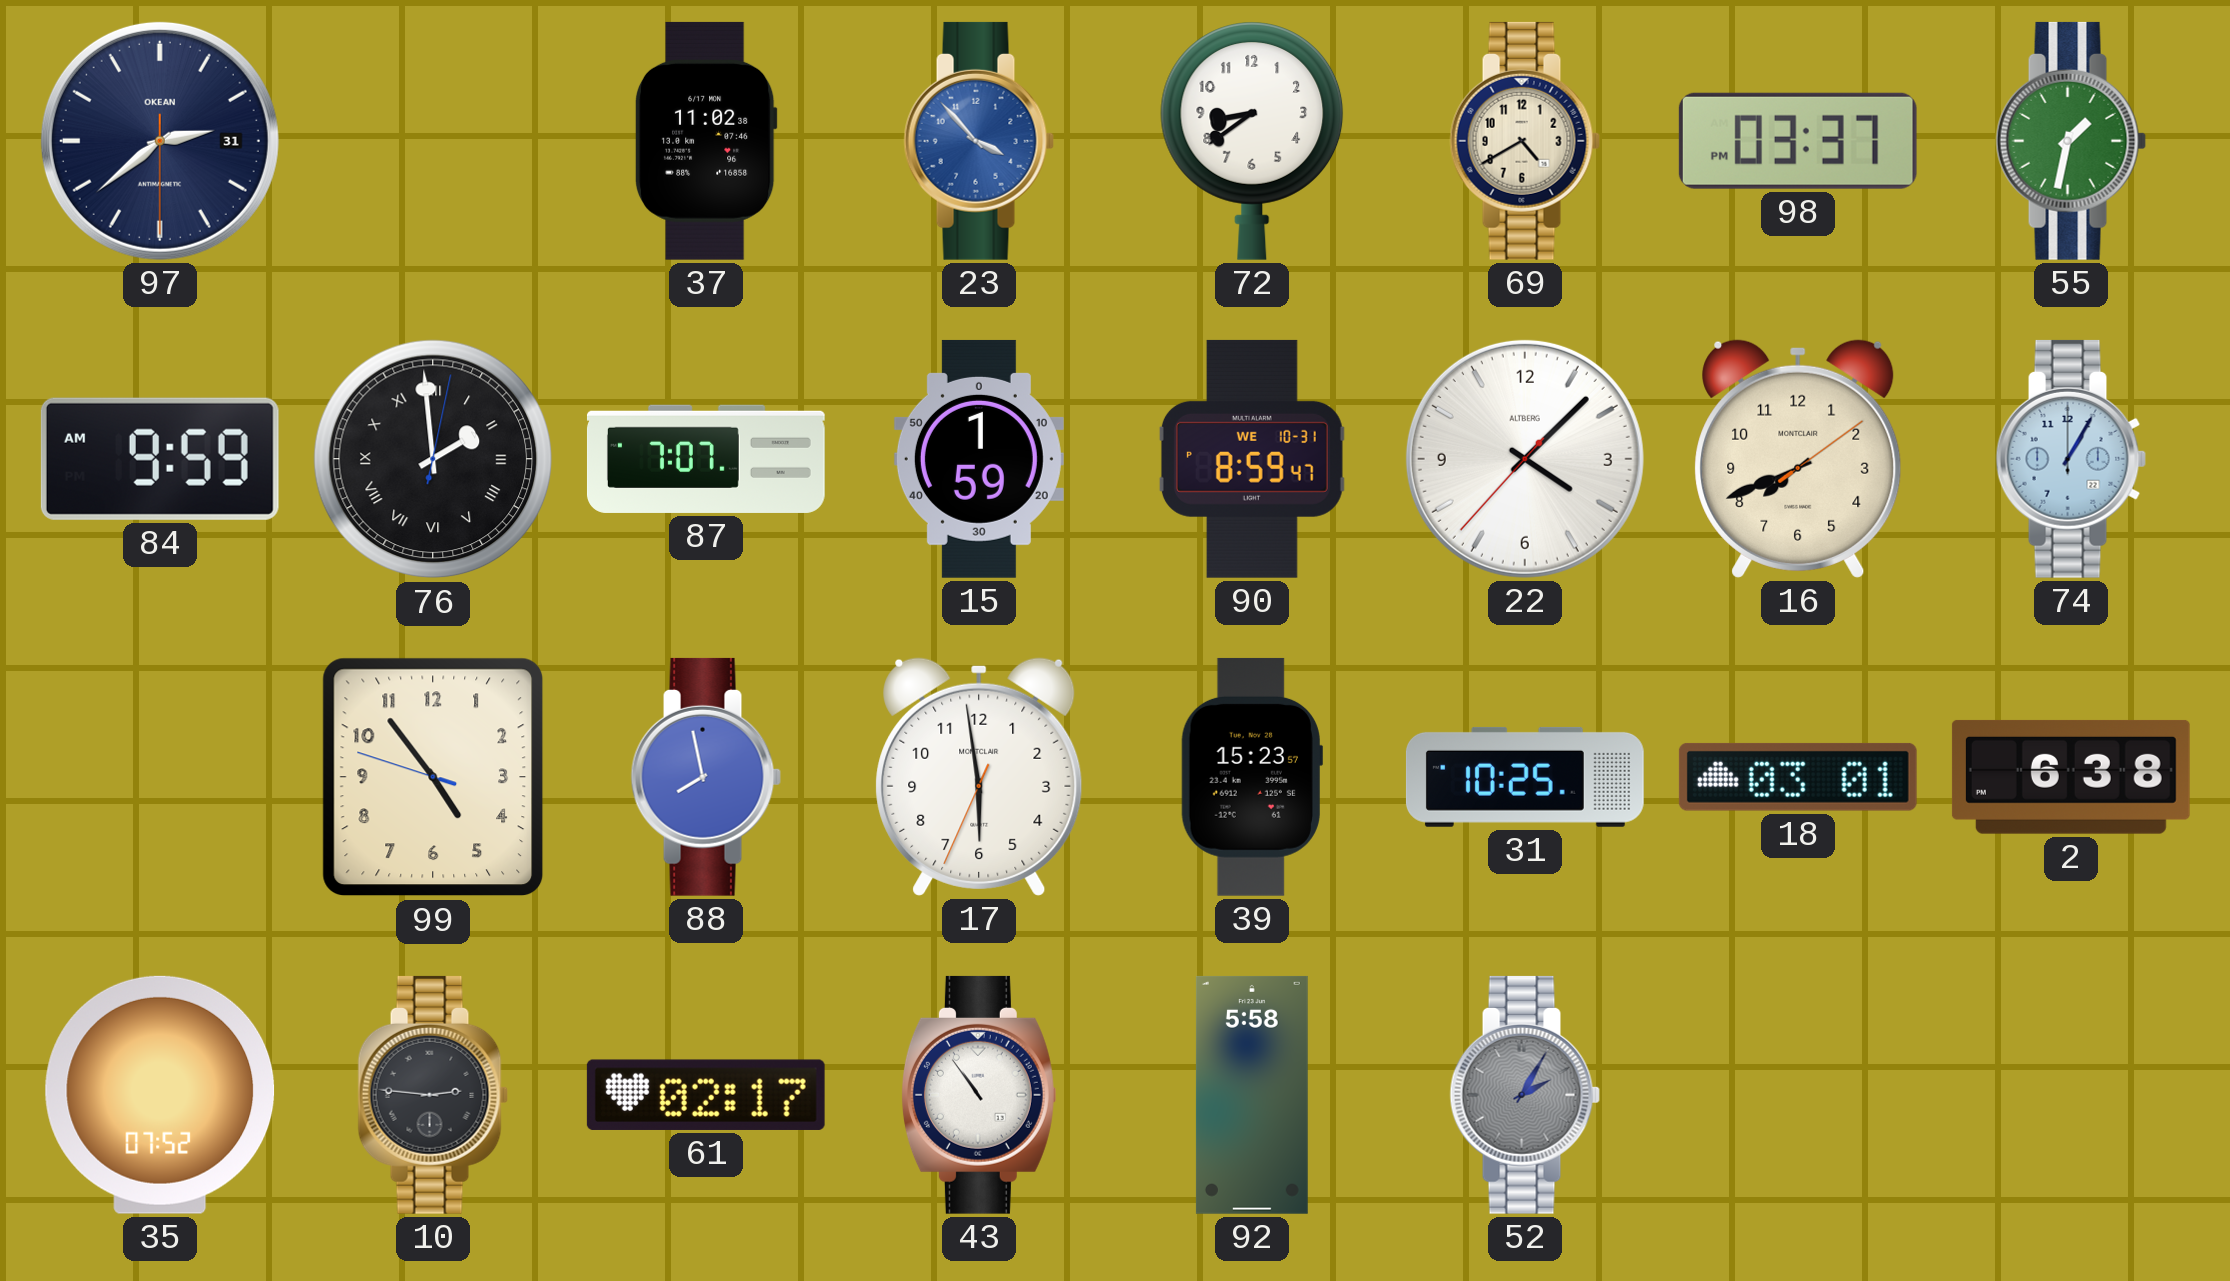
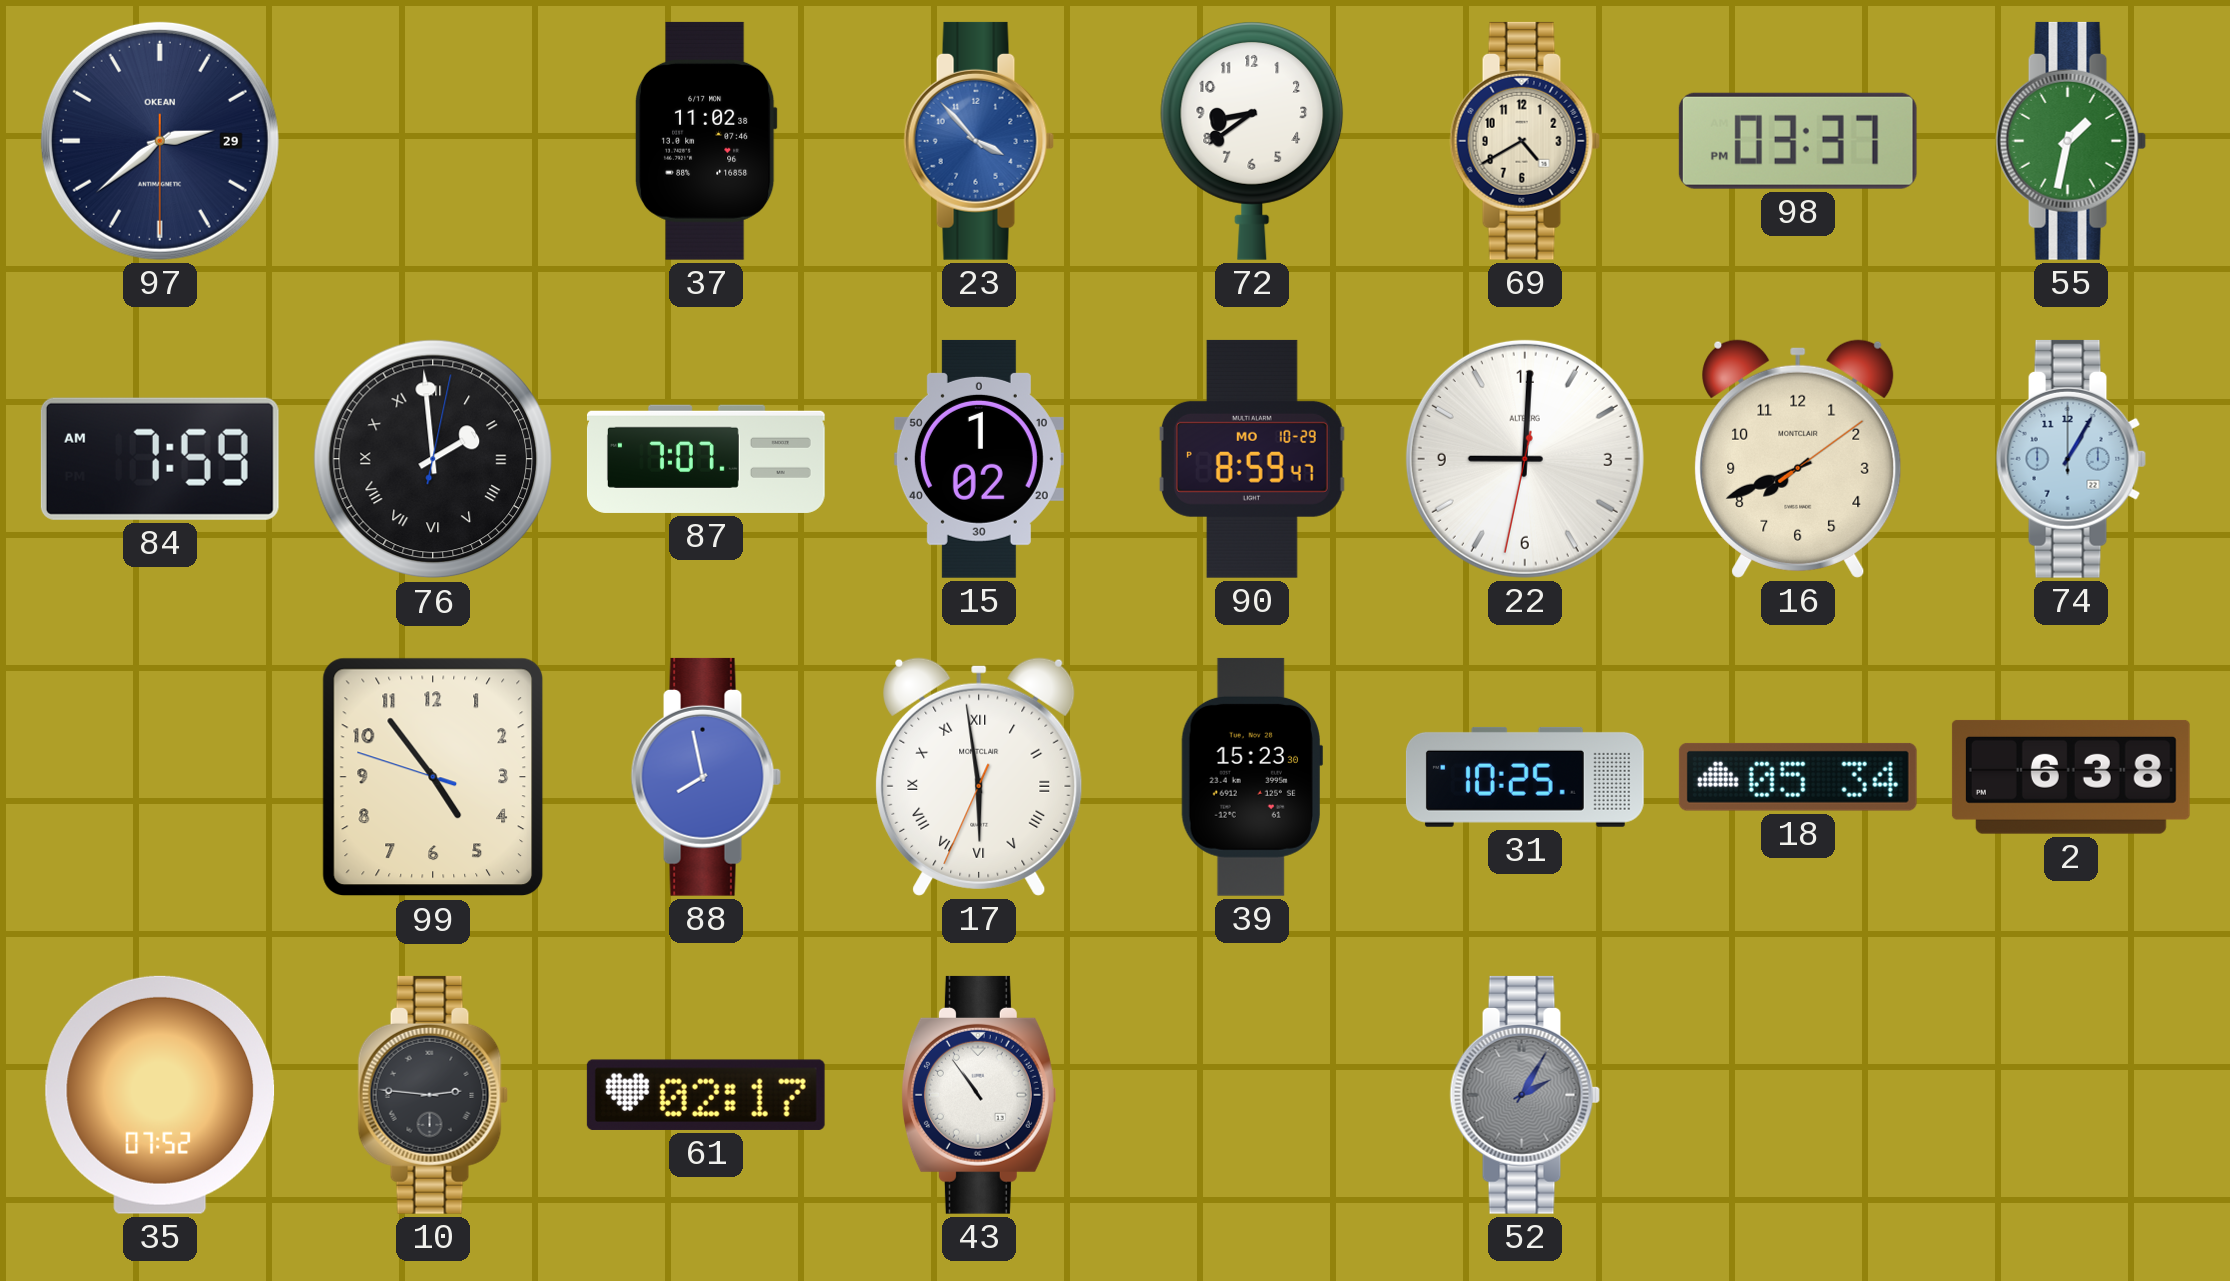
97 date: 31 -> 29
84: 9:59 -> 7:59
15: 1:59 -> 1:02
90 date: WE 10-31 -> MO 10-29
22: 4:07 -> 9:00
17 numerals: Arabic -> Roman
39: 15:23:57 -> 15:23:30
18: 03:01 -> 05:34
92: 5:58 -> none
